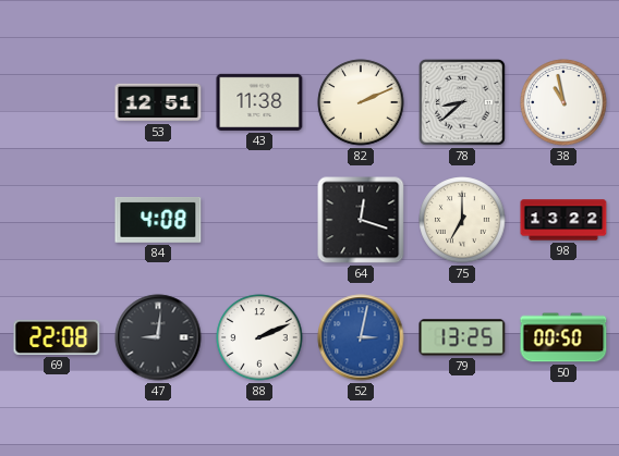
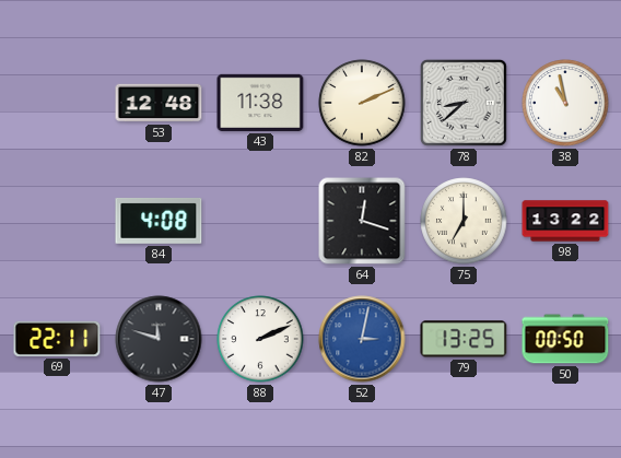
53: 12:51 -> 12:48
69: 22:08 -> 22:11
47: 9:01 -> 11:48
